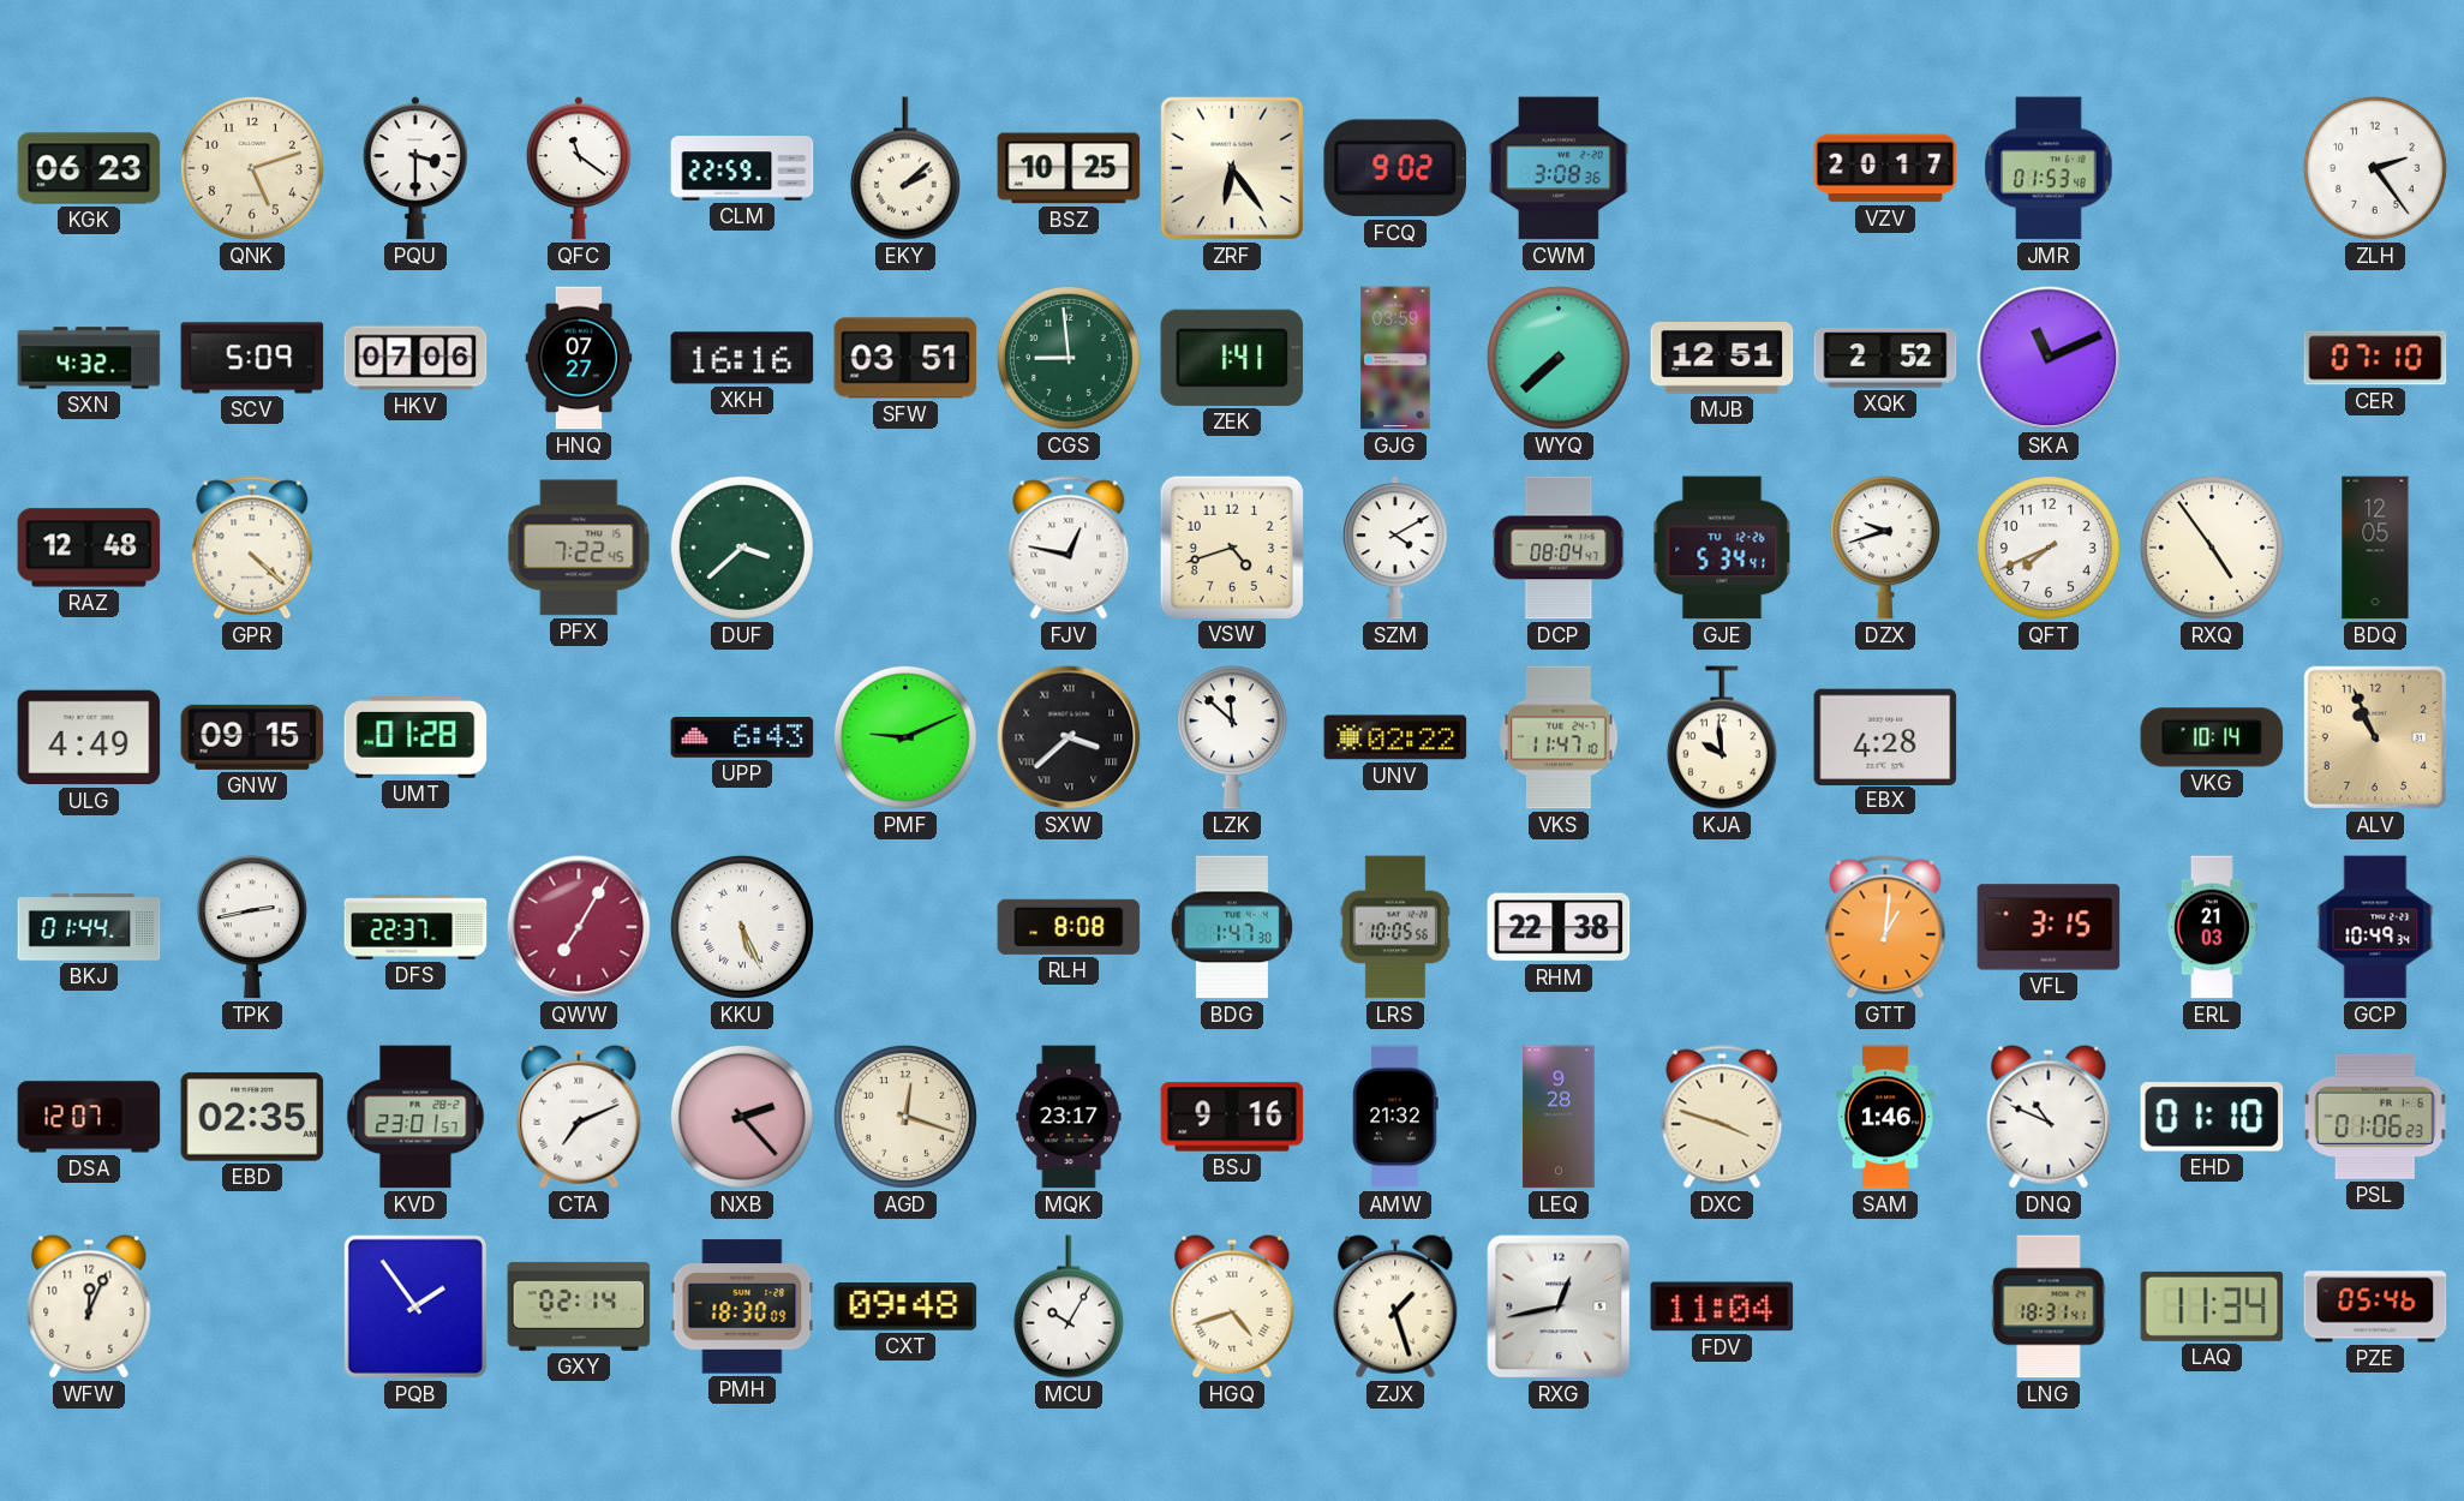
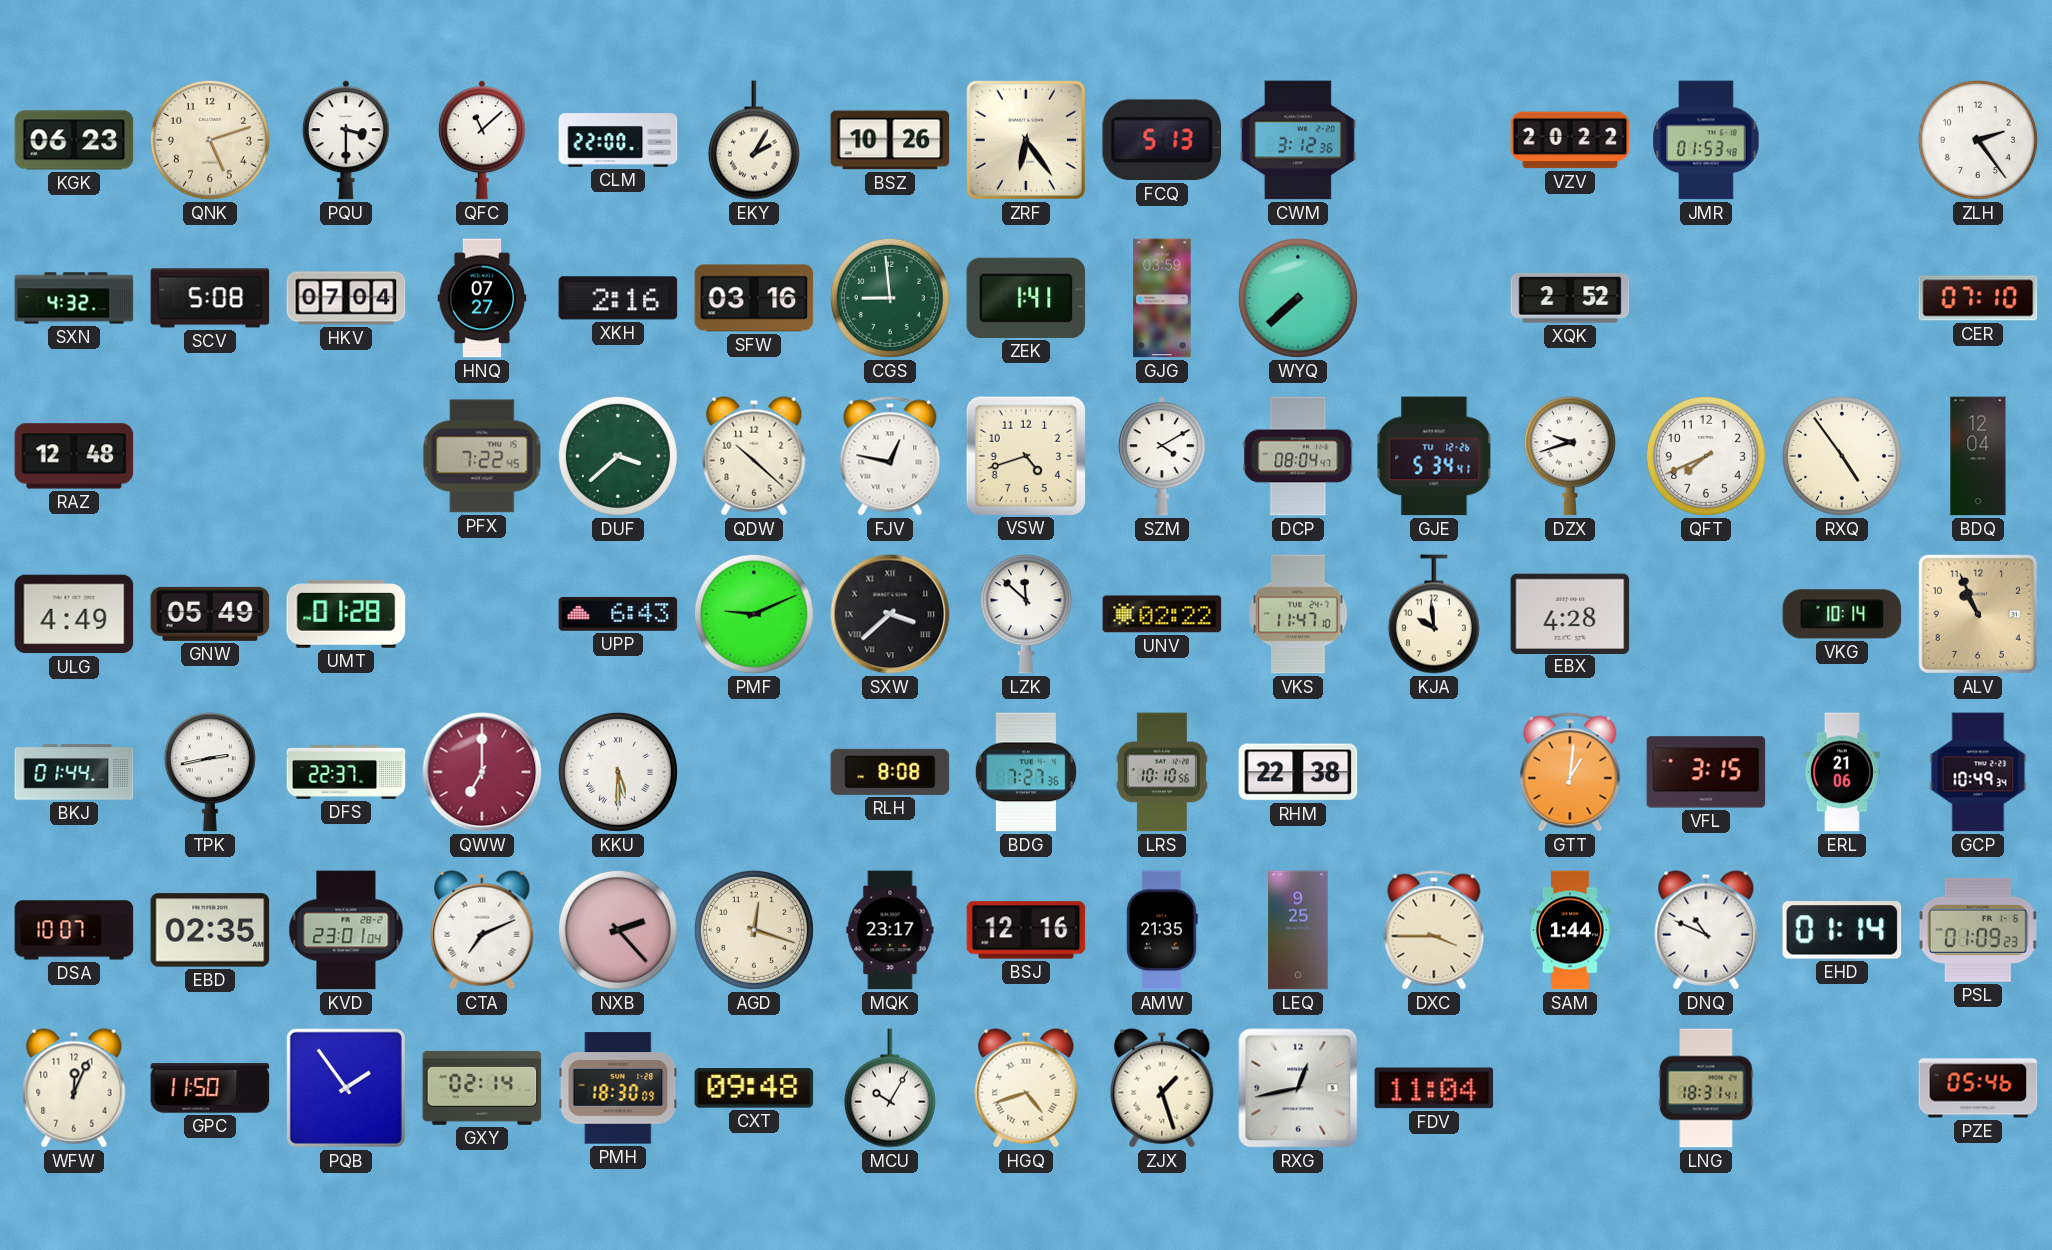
QFC: 11:21 -> 11:08
CLM: 22:59 -> 22:00
EKY: 2:08 -> 2:05
BSZ: 10:25 -> 10:26
FCQ: 9:02 -> 5:13
CWM: 3:08 -> 3:12
VZV: 20:17 -> 20:22
SCV: 5:09 -> 5:08
HKV: 07:06 -> 07:04
XKH: 16:16 -> 2:16
SFW: 03:51 -> 03:16
MJB: 12:51 -> none
SKA: 11:11 -> none
GPR: 4:22 -> none
QDW: none -> 10:22
BDQ: 12:05 -> 12:04
GNW: 09:15 -> 05:49
QWW: 7:05 -> 7:00
KKU: 5:26 -> 5:30
BDG: 1:47 -> 7:27
LRS: 10:05 -> 10:10
ERL: 21:03 -> 21:06
DSA: 12:07 -> 10:07
KVD: 23:01:57 -> 23:01:04
BSJ: 9:16 -> 12:16
AMW: 21:32 -> 21:35
LEQ: 9:28 -> 9:25
DXC: 3:48 -> 3:45
SAM: 1:46 -> 1:44
EHD: 01:10 -> 01:14
PSL: 01:06 -> 01:09
GPC: none -> 11:50
LAQ: 11:34 -> none
